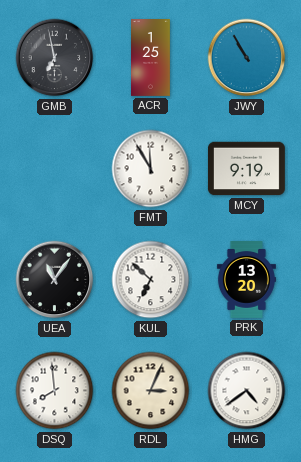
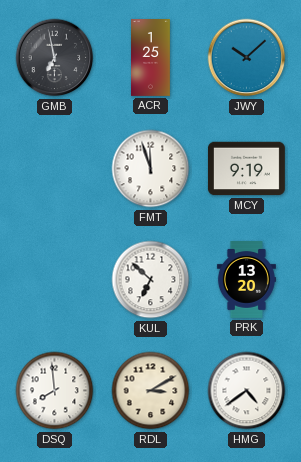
JWY: 10:55 -> 10:08
FMT: 11:55 -> 11:57
UEA: 11:06 -> none
RDL: 3:04 -> 3:10
